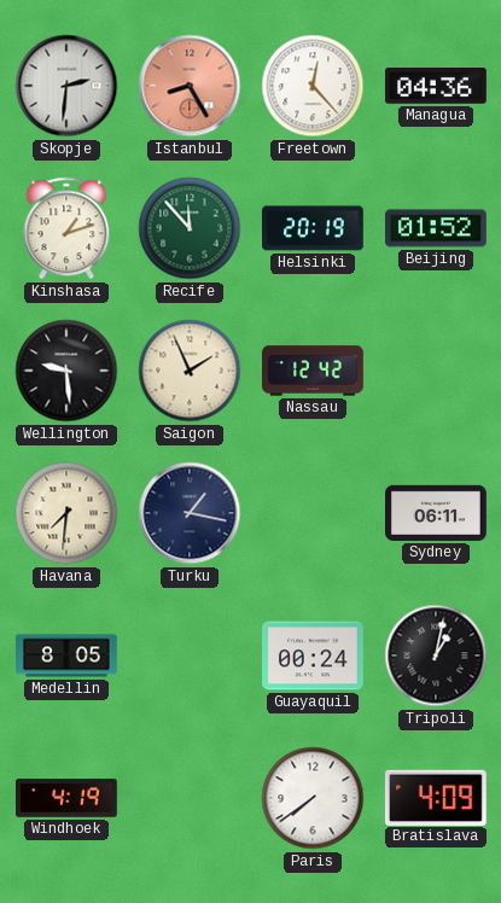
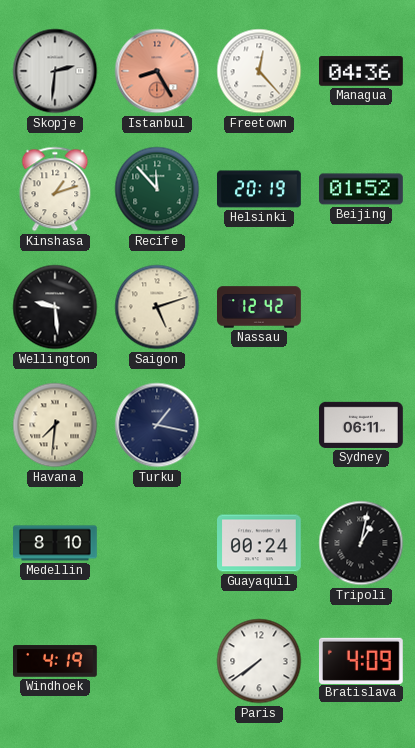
Saigon: 1:56 -> 5:12
Medellin: 8:05 -> 8:10
